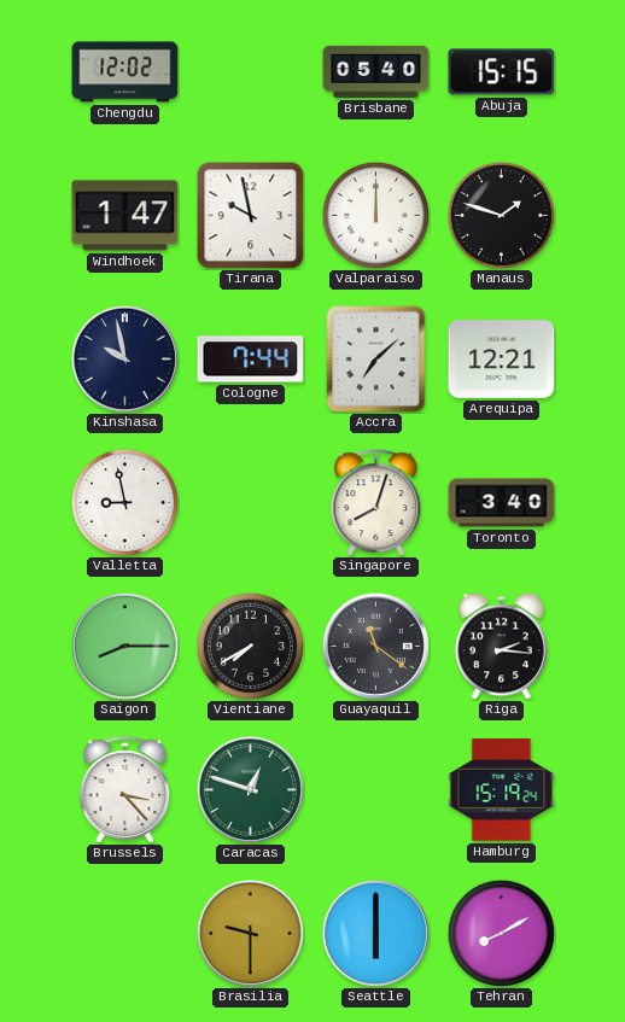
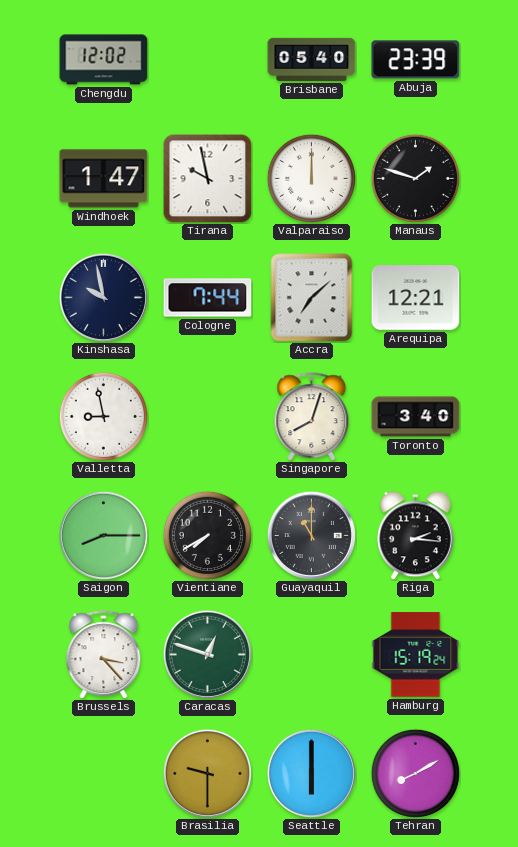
Abuja: 15:15 -> 23:39
Guayaquil: 11:21 -> 11:00
